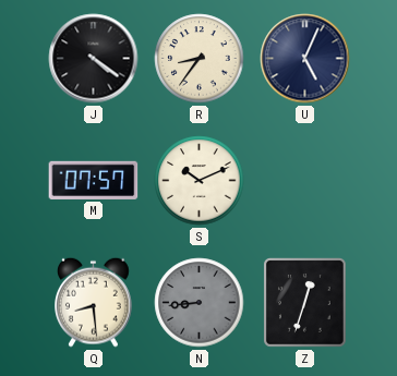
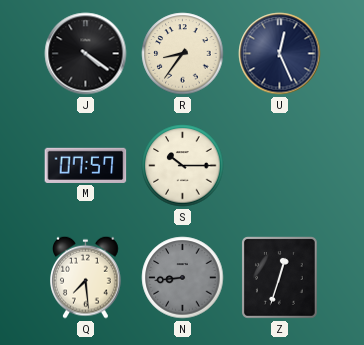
U: 5:04 -> 12:26
S: 10:11 -> 10:15
Q: 8:29 -> 7:29
